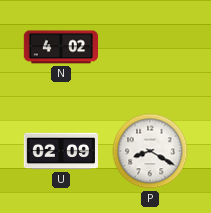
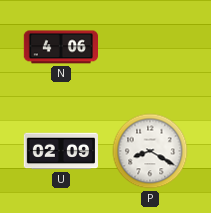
N: 4:02 -> 4:06
